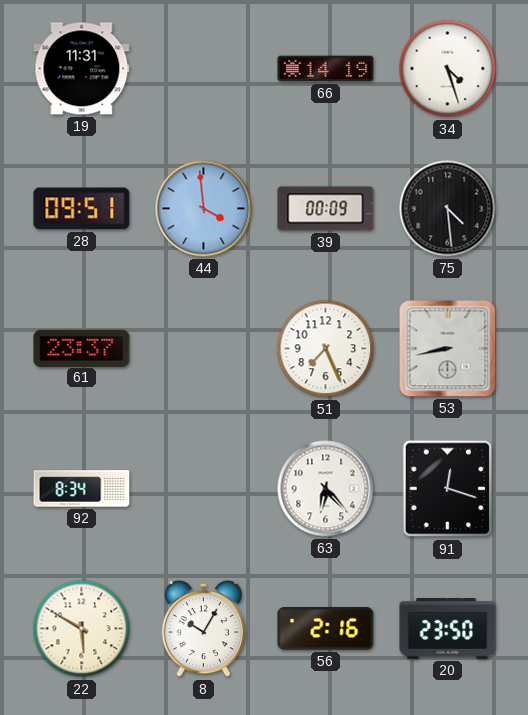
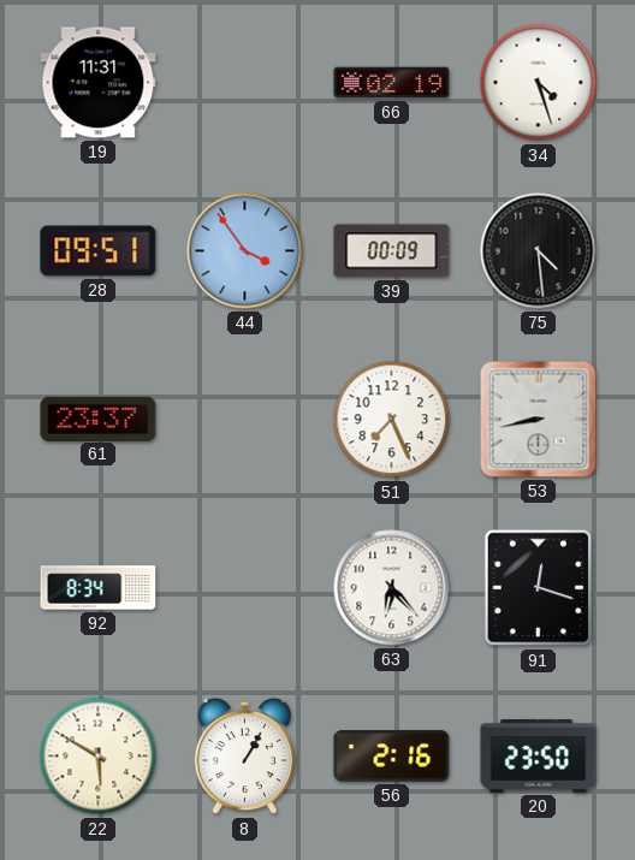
66: 14:19 -> 02:19
44: 3:59 -> 3:54
8: 10:05 -> 1:05
